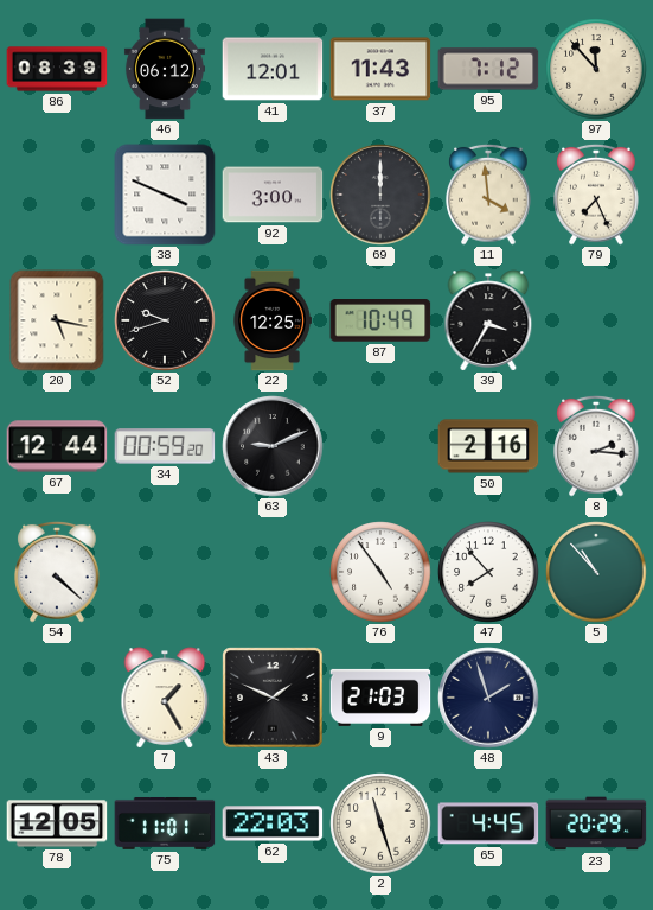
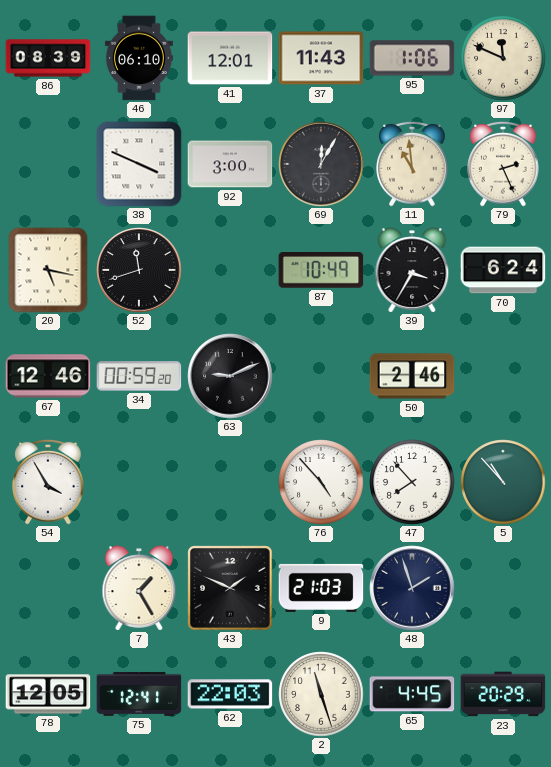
46: 06:12 -> 06:10
95: 7:12 -> 1:06
97: 11:53 -> 11:49
69: 12:00 -> 12:05
11: 3:59 -> 10:59
79: 7:26 -> 2:26
52: 9:42 -> 11:42
22: 12:25 -> none
70: none -> 6:24
67: 12:44 -> 12:46
50: 2:16 -> 2:46
8: 2:16 -> none
54: 4:22 -> 3:55
76: 4:54 -> 4:53
75: 11:01 -> 12:41
